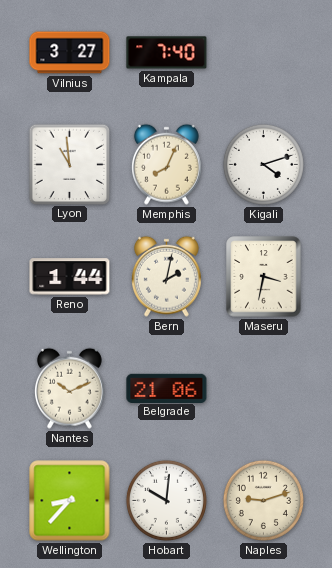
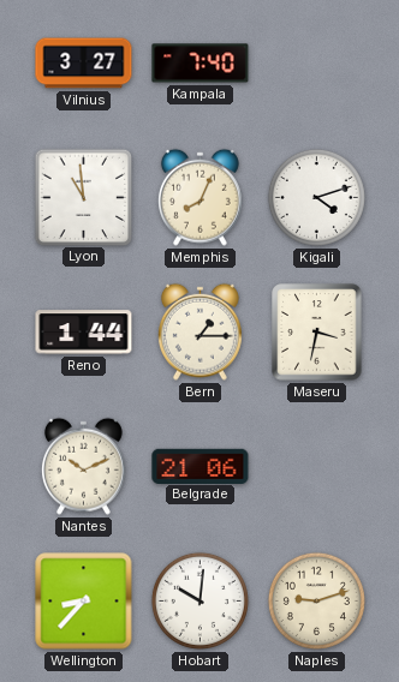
Bern: 2:02 -> 1:15
